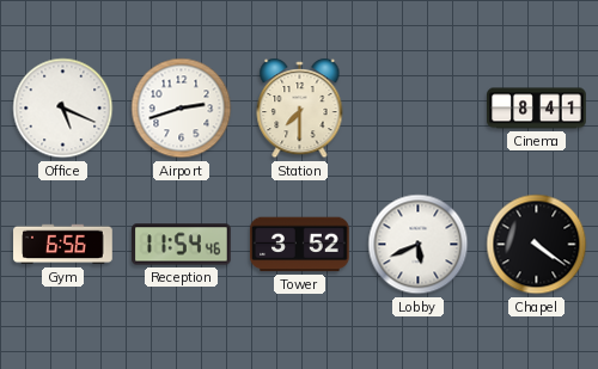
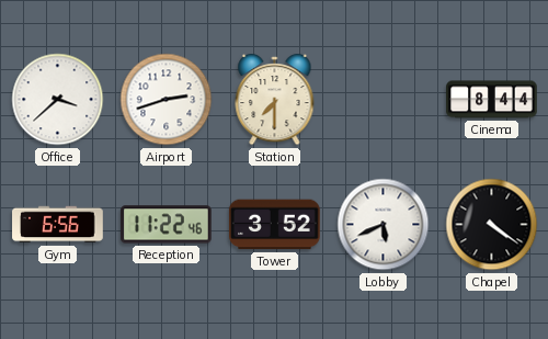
Office: 5:19 -> 3:38
Cinema: 8:41 -> 8:44
Reception: 11:54 -> 11:22
